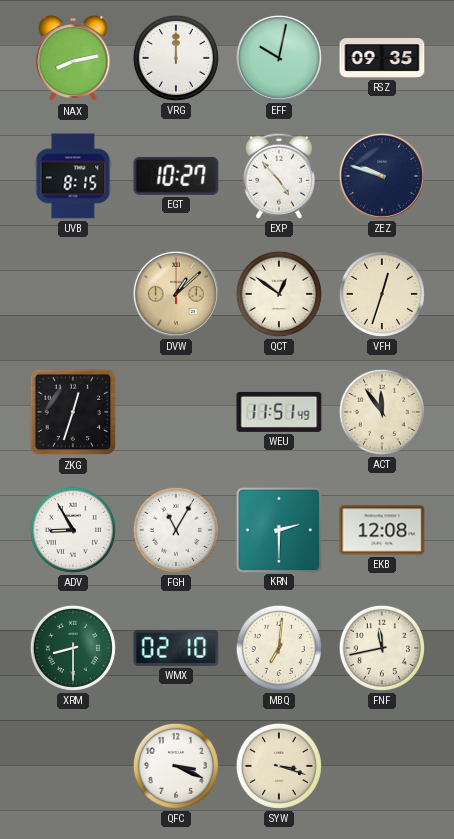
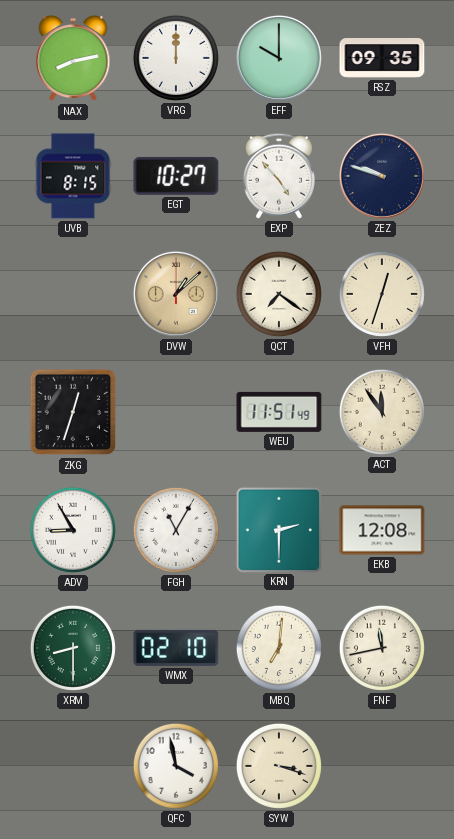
EFF: 10:02 -> 10:00
QCT: 12:51 -> 7:21
QFC: 3:19 -> 3:58
